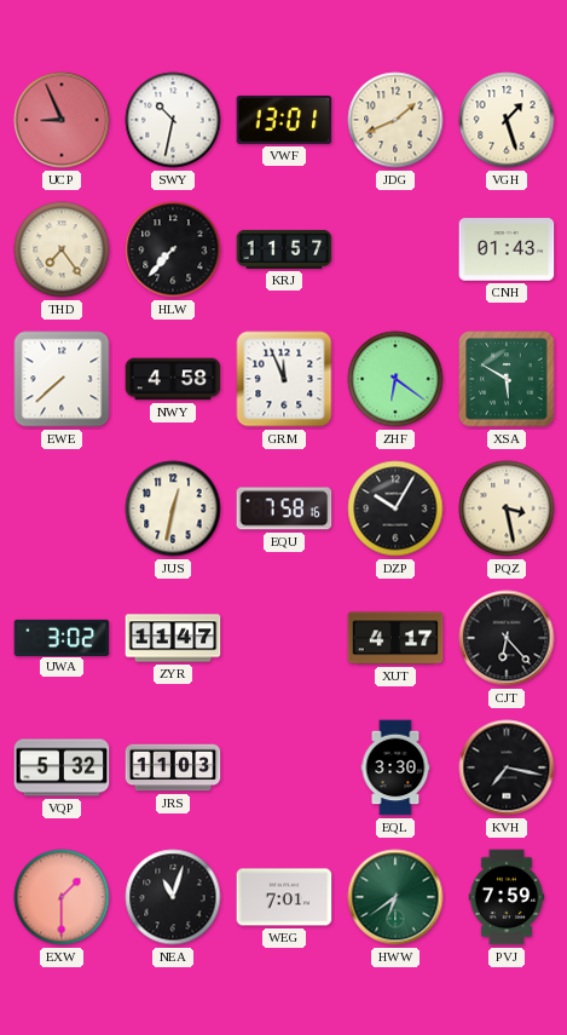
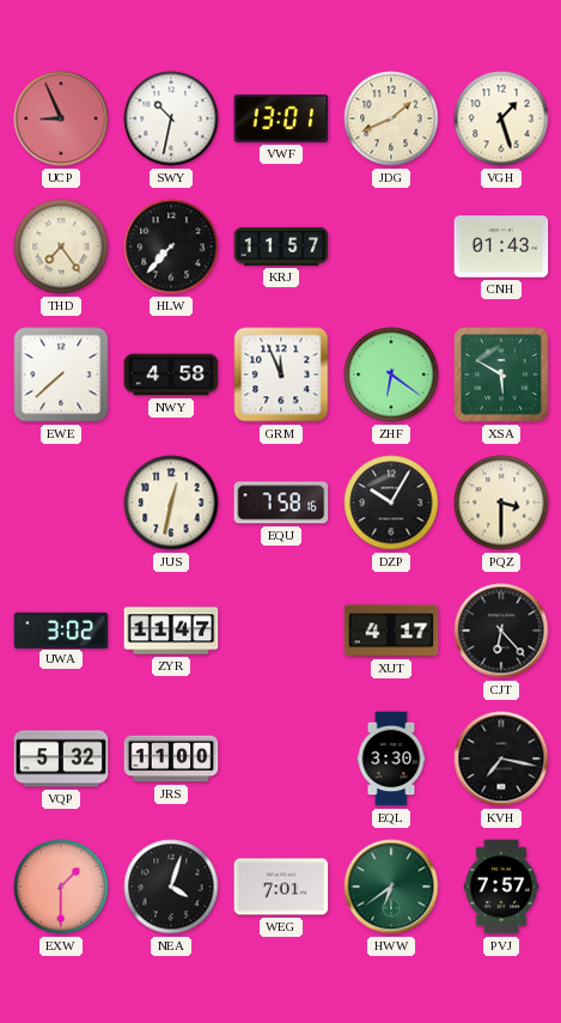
PQZ: 3:28 -> 3:30
JRS: 11:03 -> 11:00
NEA: 11:03 -> 4:03
PVJ: 7:59 -> 7:57
